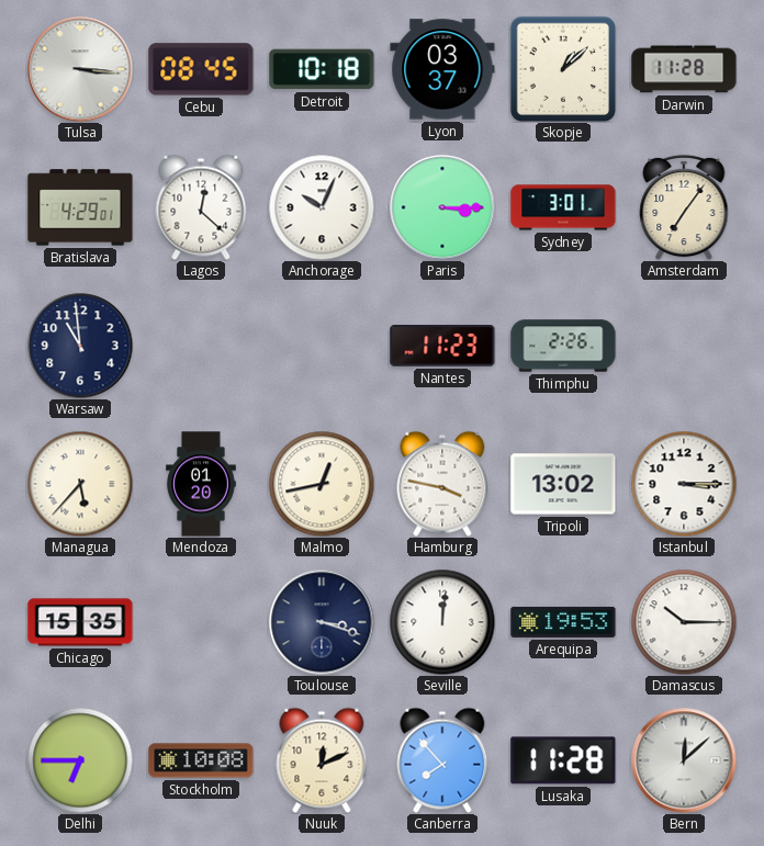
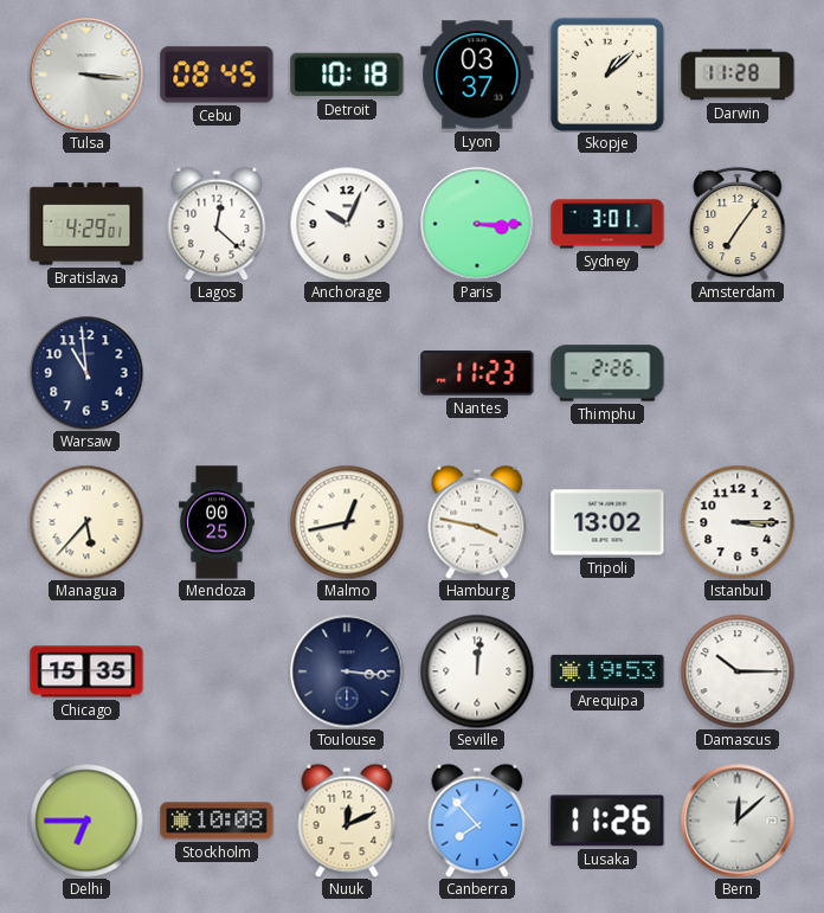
Mendoza: 01:20 -> 00:25
Toulouse: 3:18 -> 3:16
Lusaka: 11:28 -> 11:26
